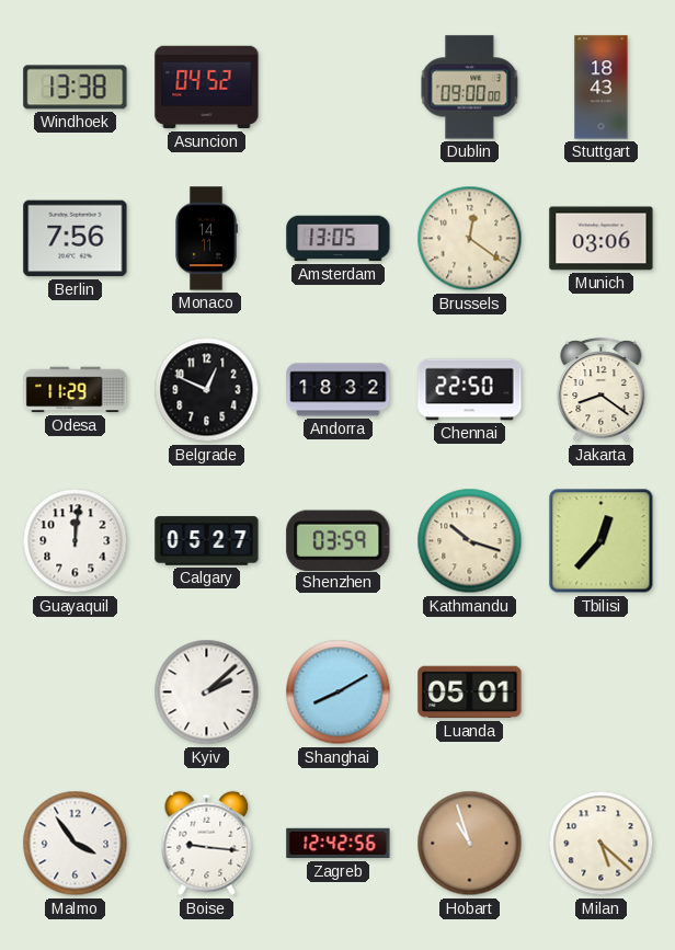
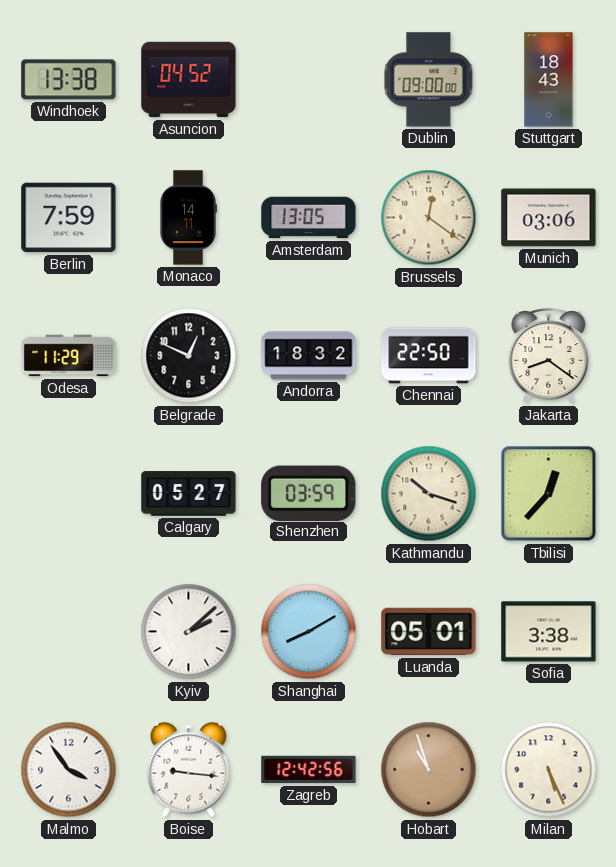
Berlin: 7:56 -> 7:59
Guayaquil: 12:01 -> none
Sofia: none -> 3:38
Milan: 5:22 -> 5:26
